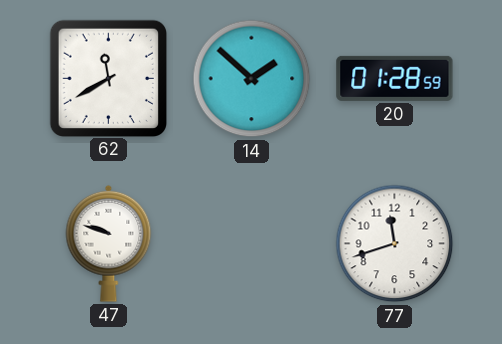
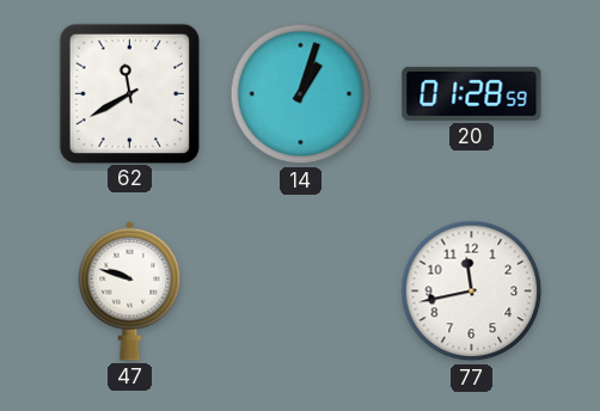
14: 1:52 -> 1:03
77: 11:42 -> 11:43
